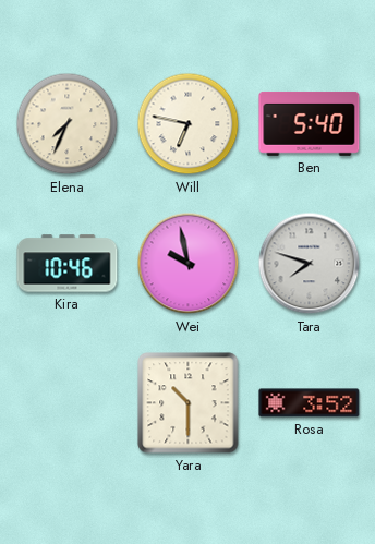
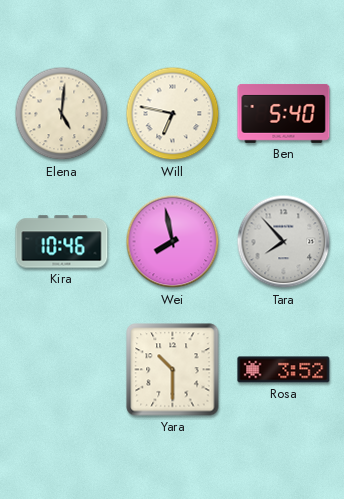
Elena: 7:34 -> 5:01
Wei: 9:58 -> 7:58
Tara: 7:48 -> 7:53
